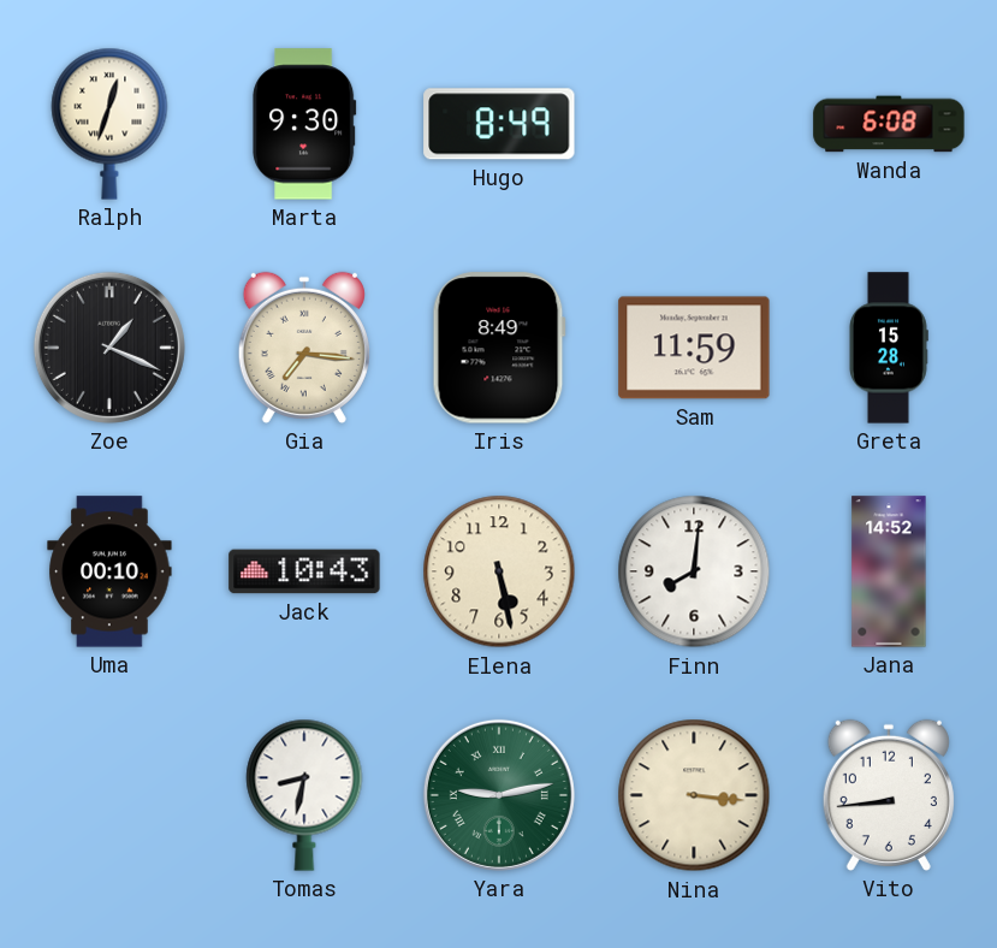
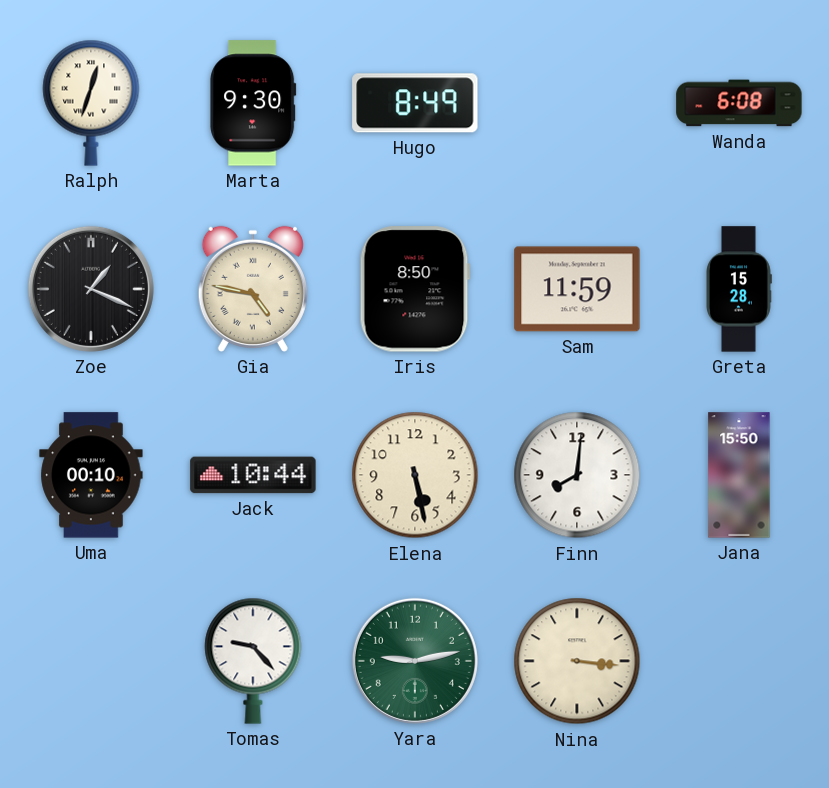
Gia: 7:16 -> 4:47
Iris: 8:49 -> 8:50
Jack: 10:43 -> 10:44
Jana: 14:52 -> 15:50
Tomas: 8:32 -> 9:23
Yara numerals: Roman -> Arabic
Vito: 8:44 -> none
